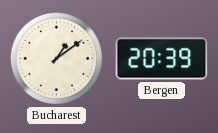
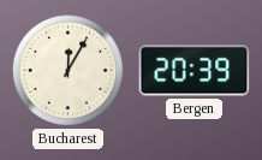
Bucharest: 1:09 -> 12:05
